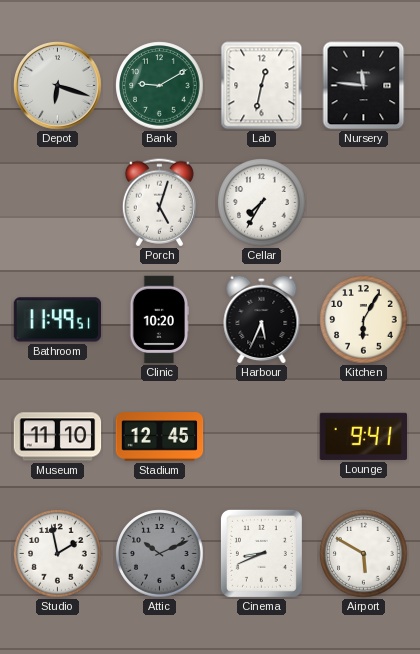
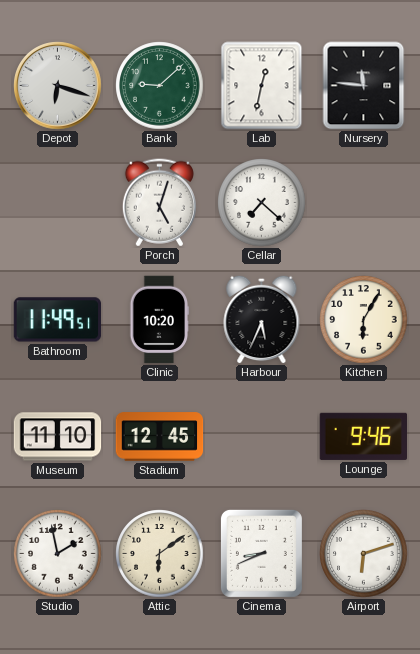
Bank: 9:10 -> 9:08
Cellar: 7:35 -> 7:22
Lounge: 9:41 -> 9:46
Attic: 10:11 -> 6:09
Attic dial: grey -> cream
Airport: 5:50 -> 6:12
